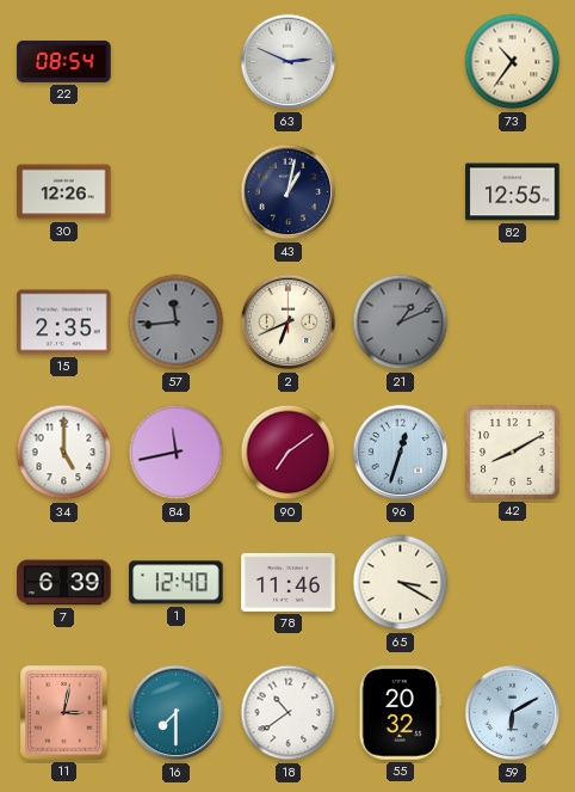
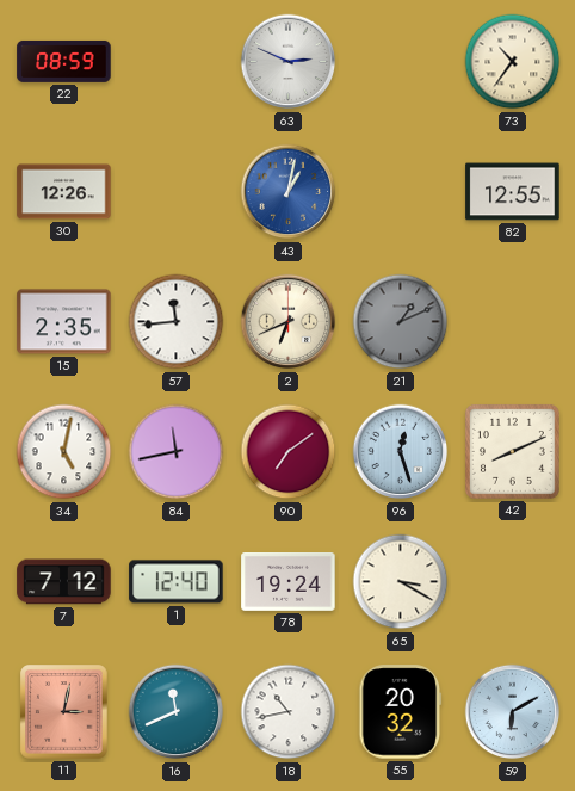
22: 08:54 -> 08:59
43 dial: navy -> blue
57 dial: grey -> white
34: 5:00 -> 5:02
96: 12:33 -> 12:27
42: 8:10 -> 8:11
7: 6:39 -> 7:12
78: 11:46 -> 19:24
16: 7:30 -> 11:41
18: 10:39 -> 10:43
